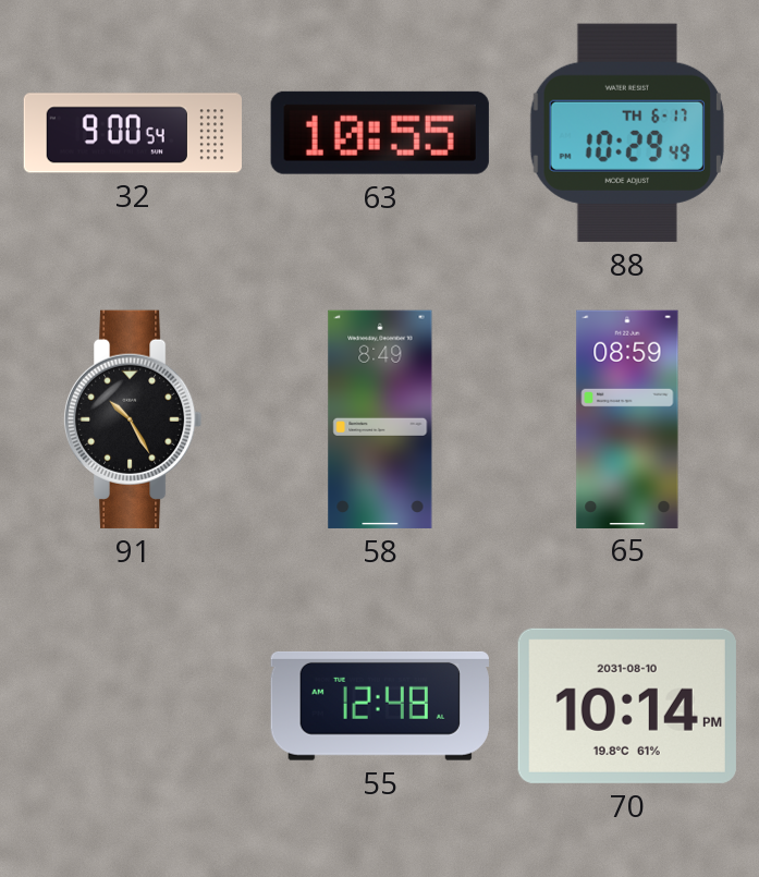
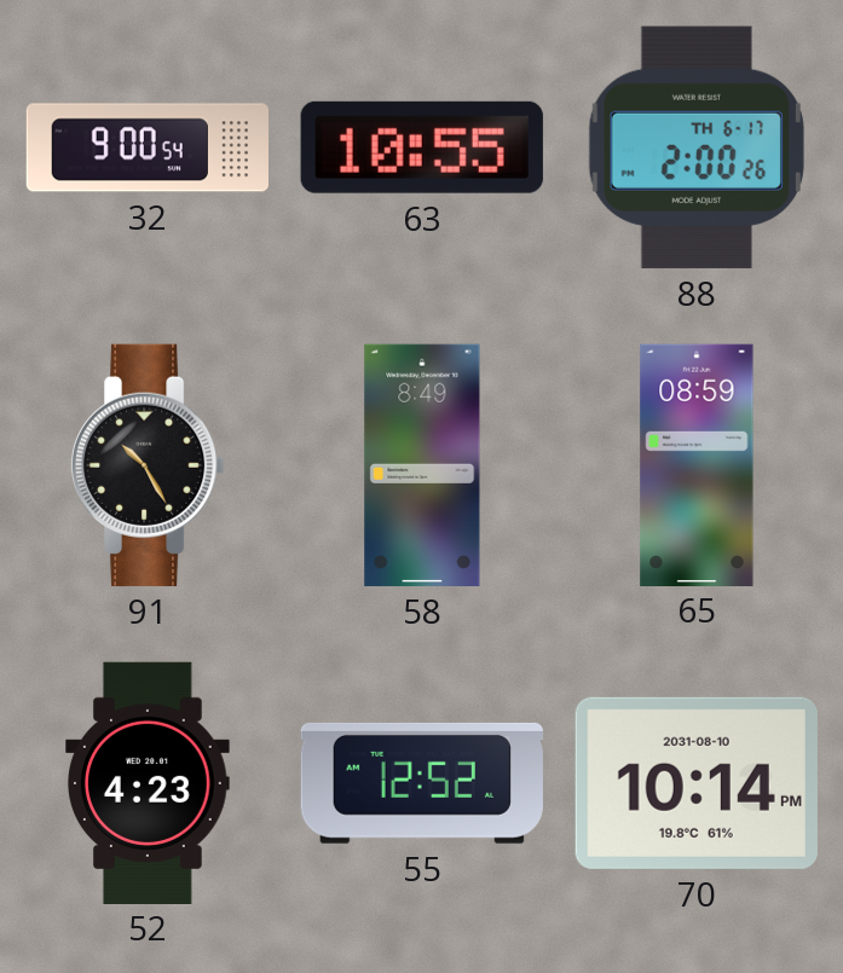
88: 10:29 -> 2:00
52: none -> 4:23
55: 12:48 -> 12:52
